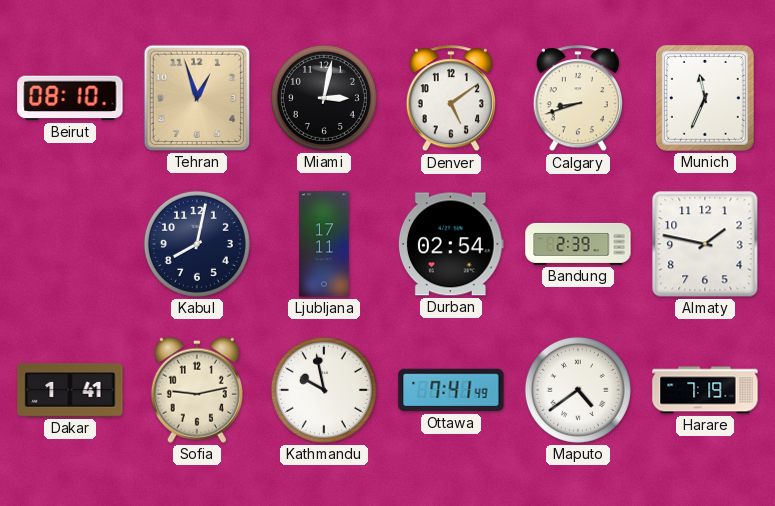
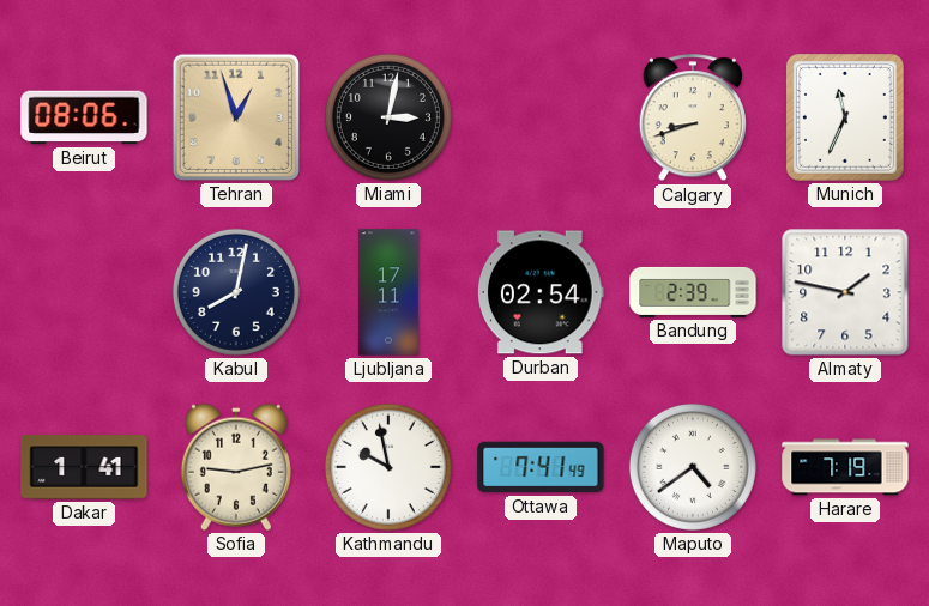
Beirut: 08:10 -> 08:06
Denver: 5:09 -> none
